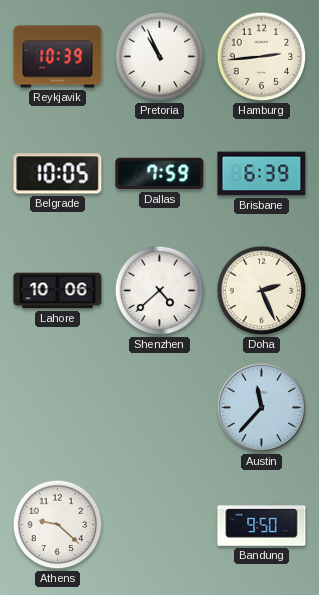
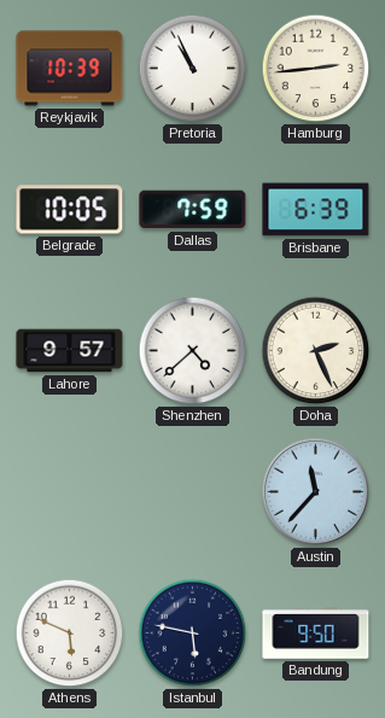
Lahore: 10:06 -> 9:57
Athens: 9:22 -> 5:49
Istanbul: none -> 5:47
